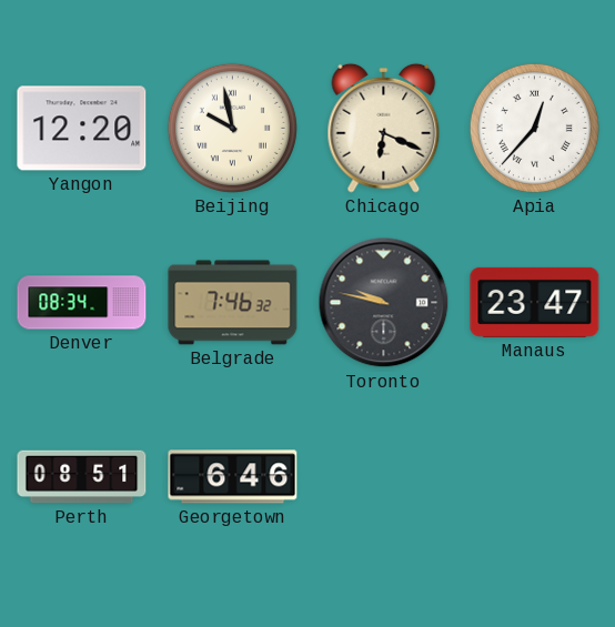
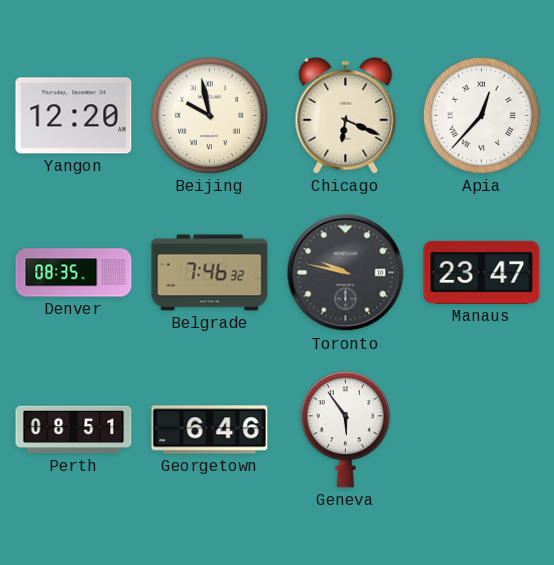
Denver: 08:34 -> 08:35
Geneva: none -> 5:54
